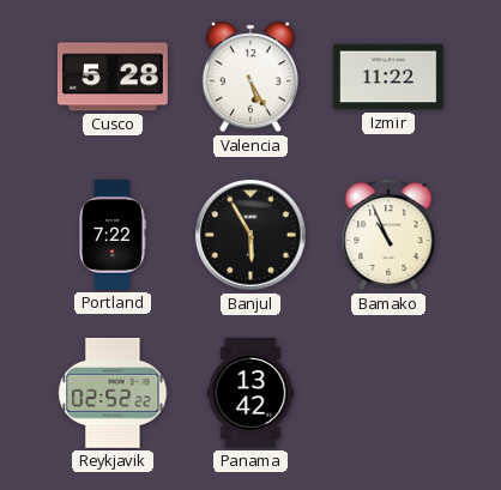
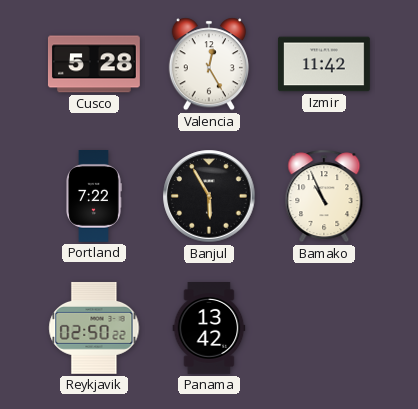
Valencia: 5:25 -> 12:25
Izmir: 11:22 -> 11:42
Reykjavik: 02:52 -> 02:50
